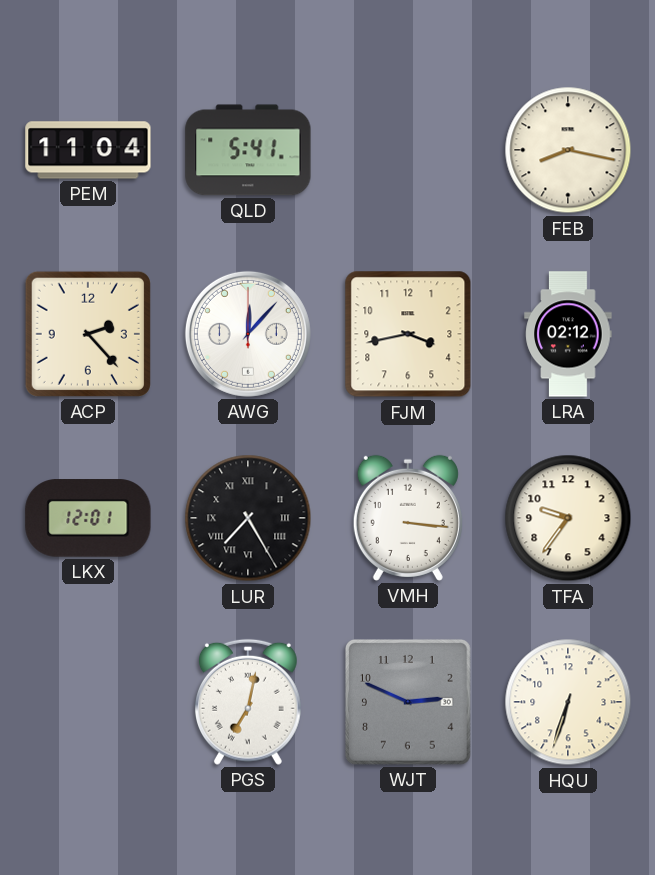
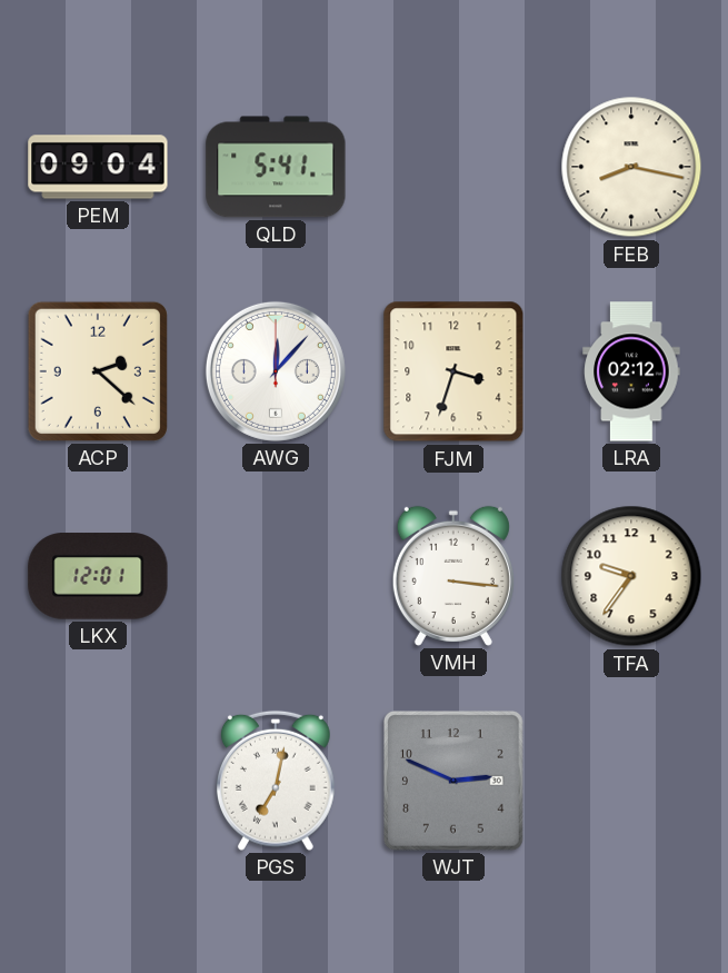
PEM: 11:04 -> 09:04
ACP: 2:23 -> 2:22
FJM: 3:43 -> 3:33
LUR: 7:25 -> none
HQU: 6:33 -> none
